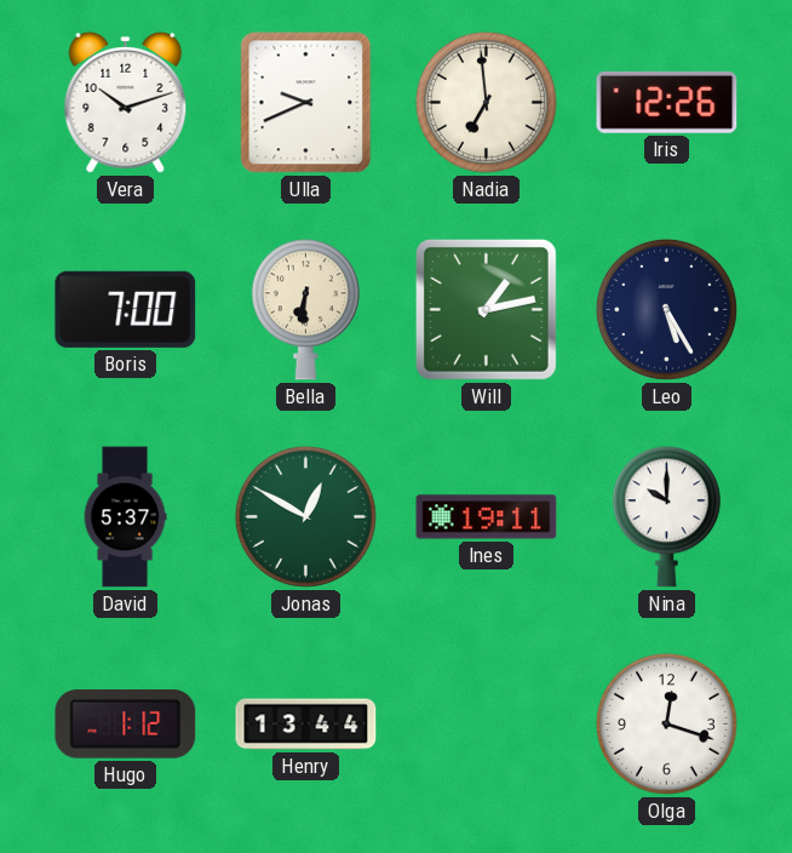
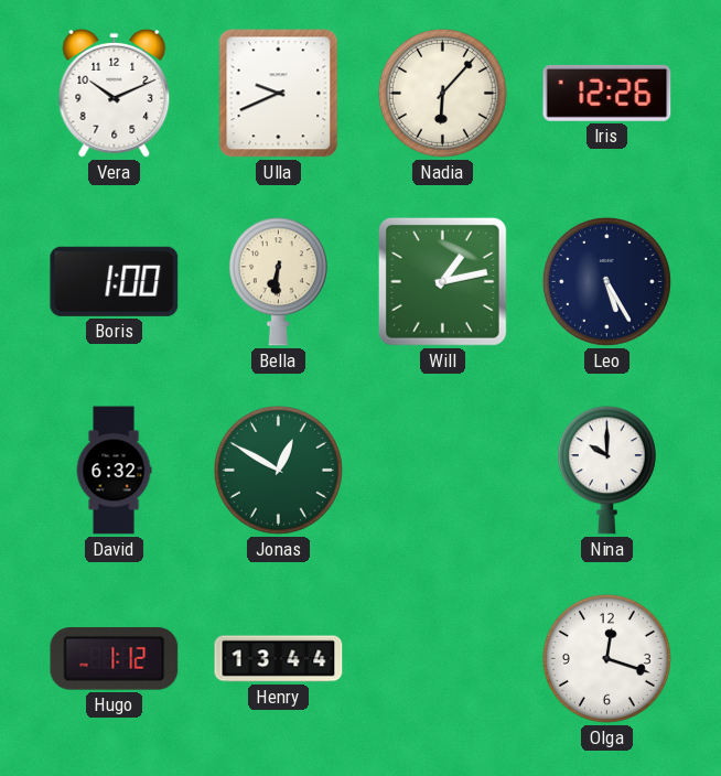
Vera: 10:12 -> 10:11
Nadia: 6:59 -> 6:07
Boris: 7:00 -> 1:00
David: 5:37 -> 6:32
Ines: 19:11 -> none
